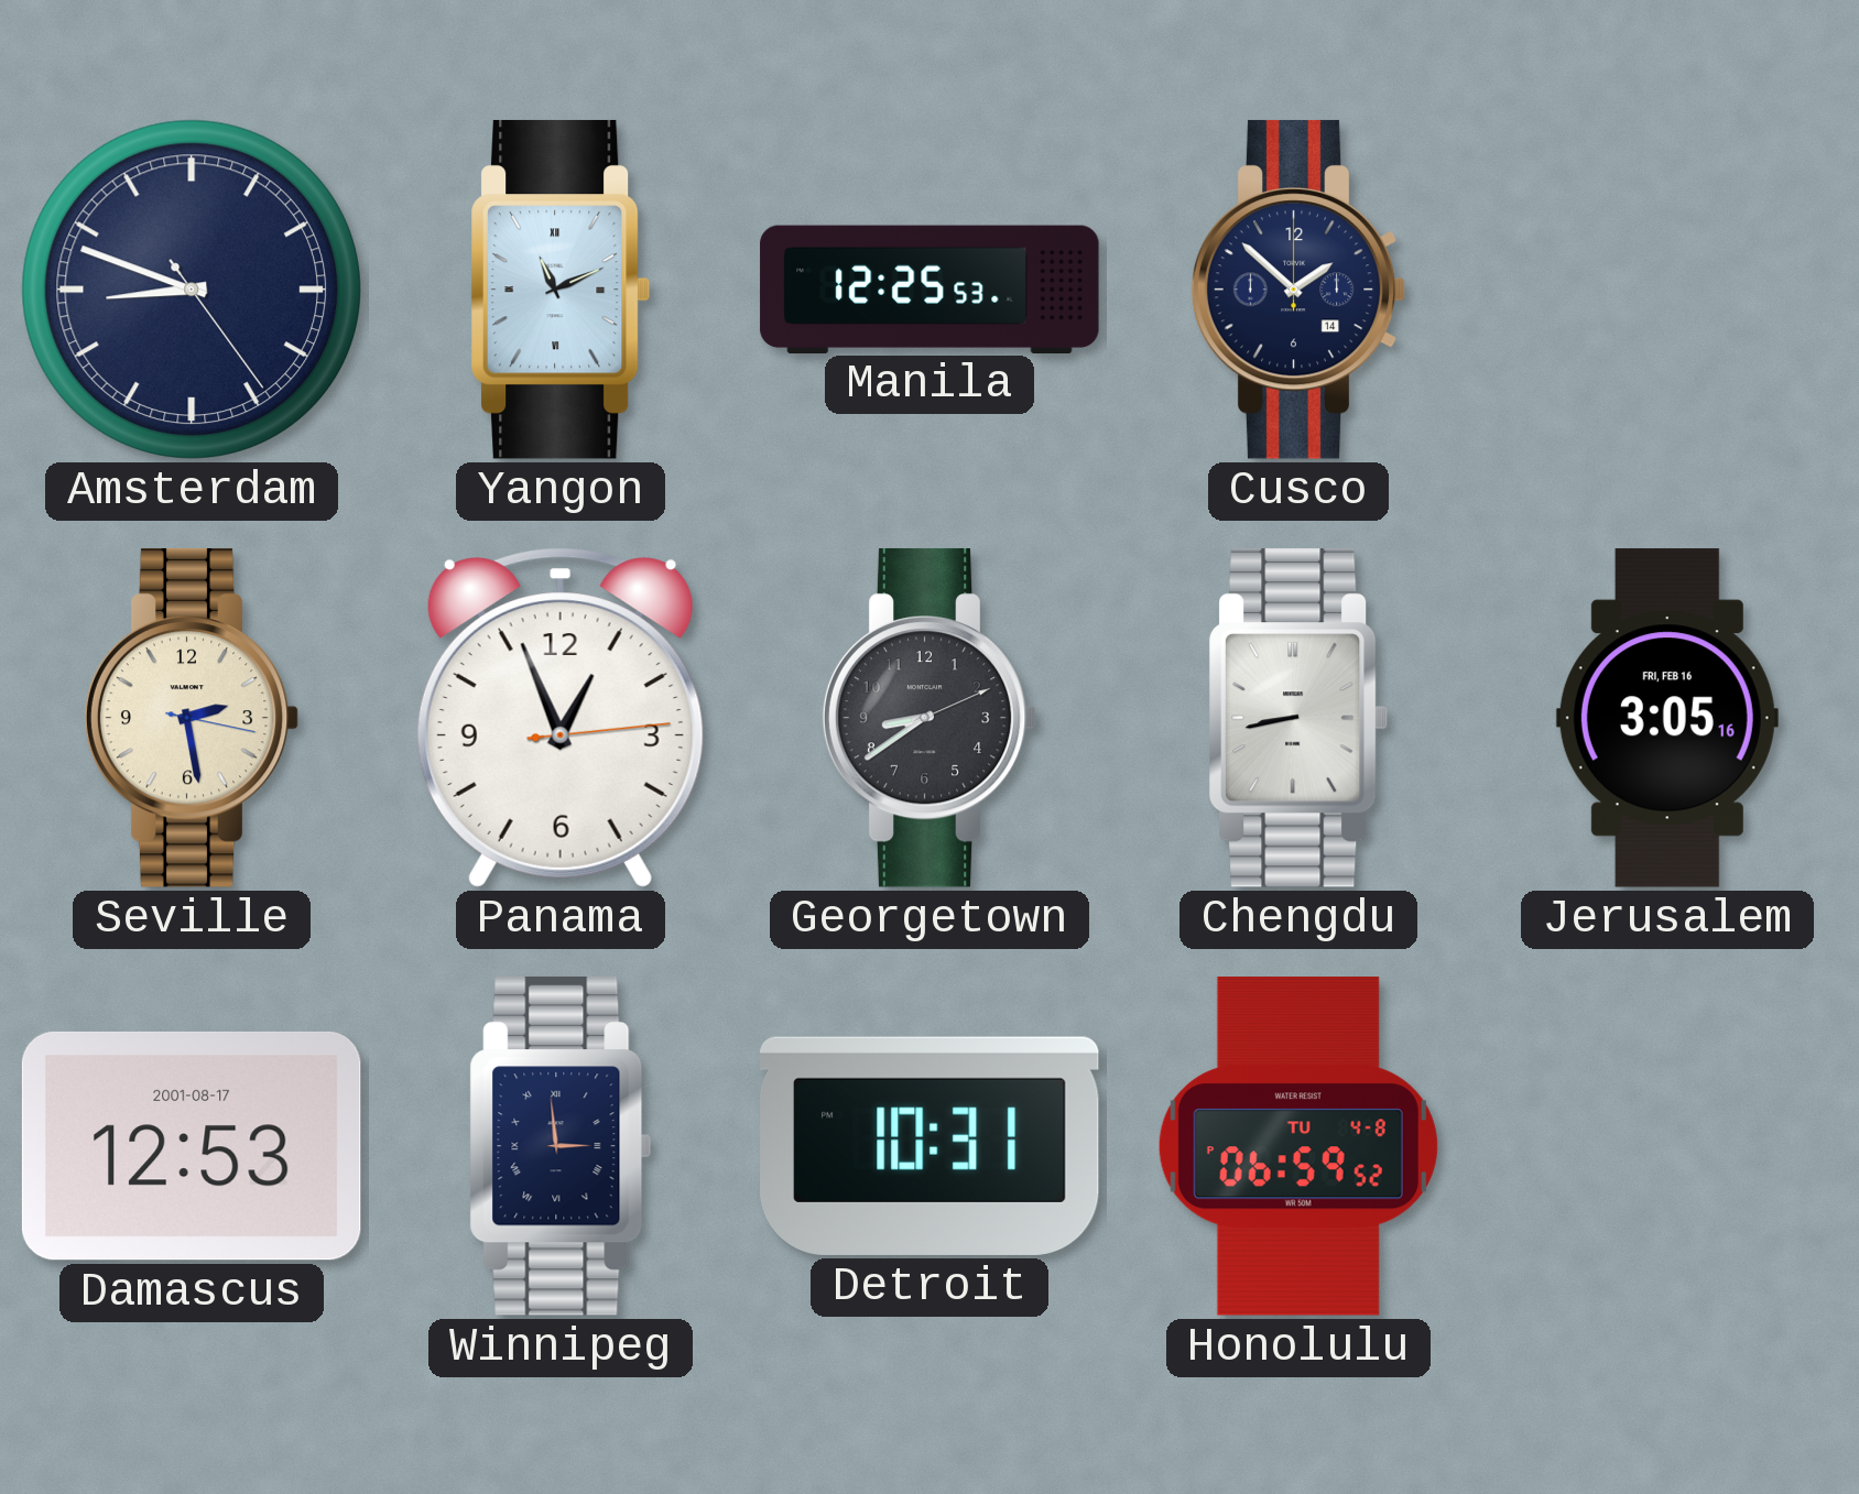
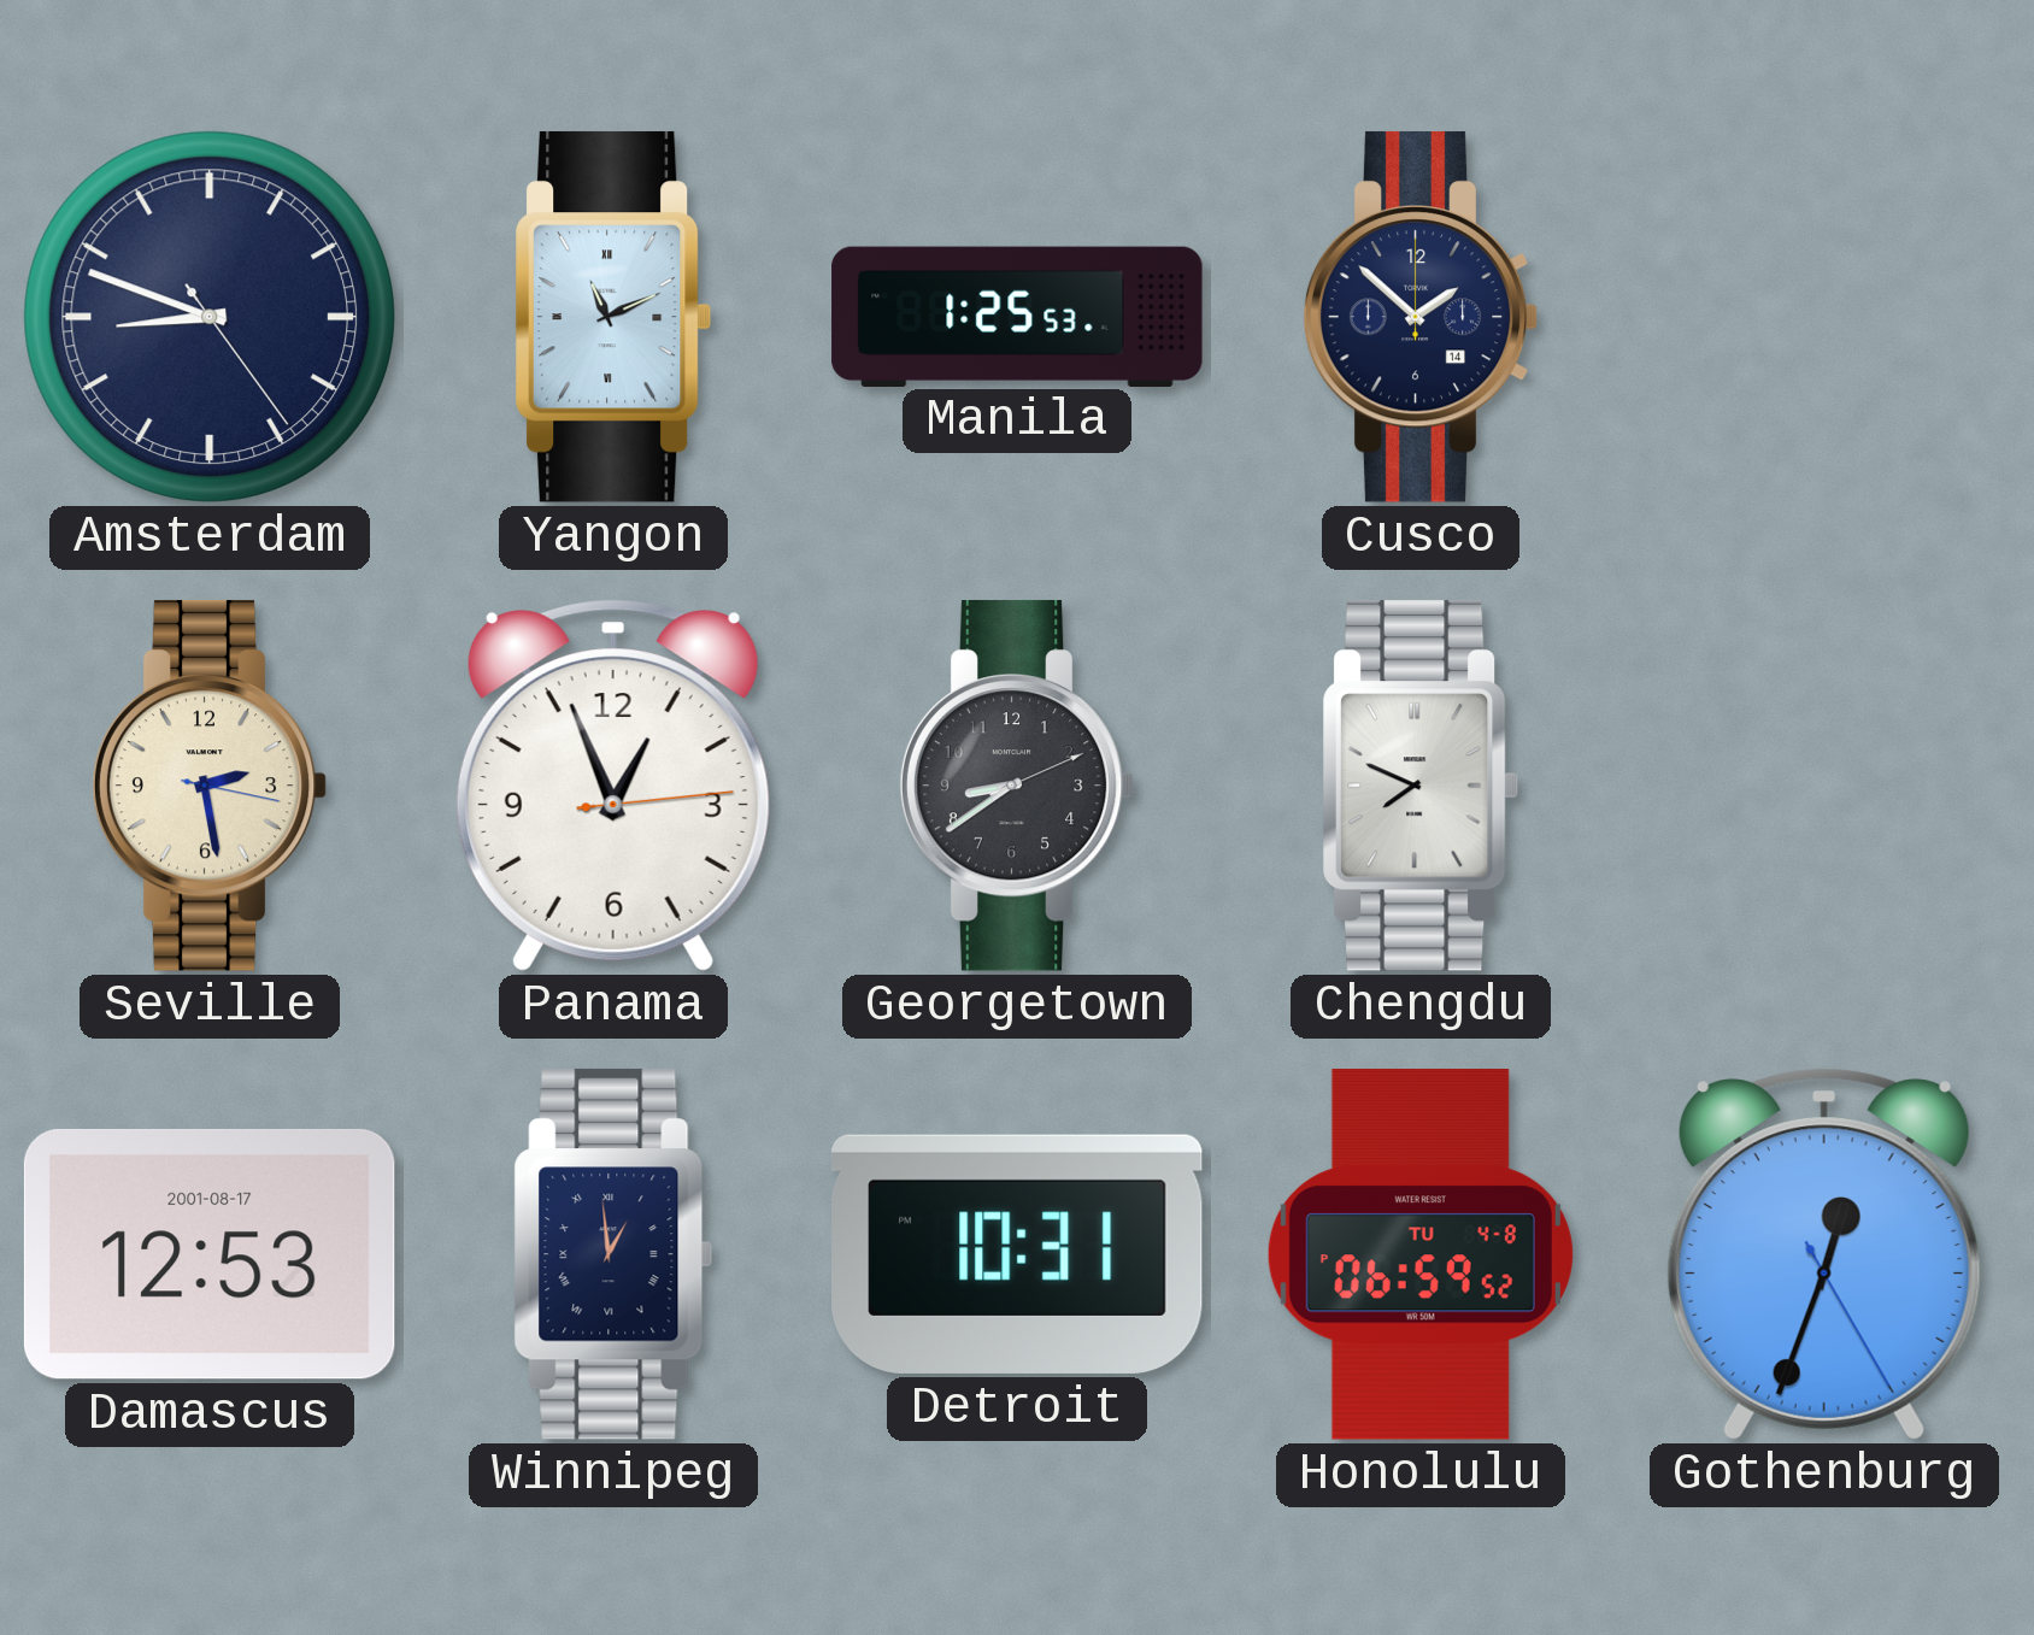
Manila: 12:25 -> 1:25
Chengdu: 8:43 -> 7:49
Jerusalem: 3:05 -> none
Winnipeg: 2:59 -> 12:59
Gothenburg: none -> 12:33
